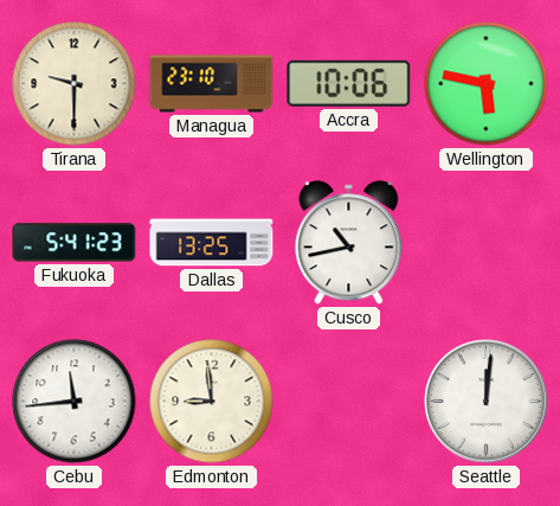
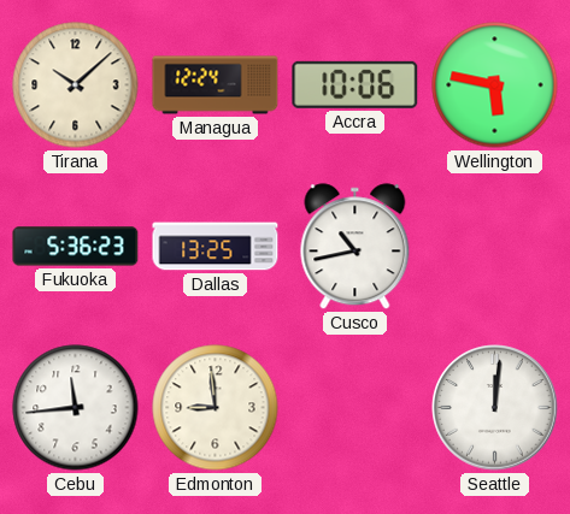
Tirana: 9:30 -> 10:08
Managua: 23:10 -> 12:24
Fukuoka: 5:41 -> 5:36
